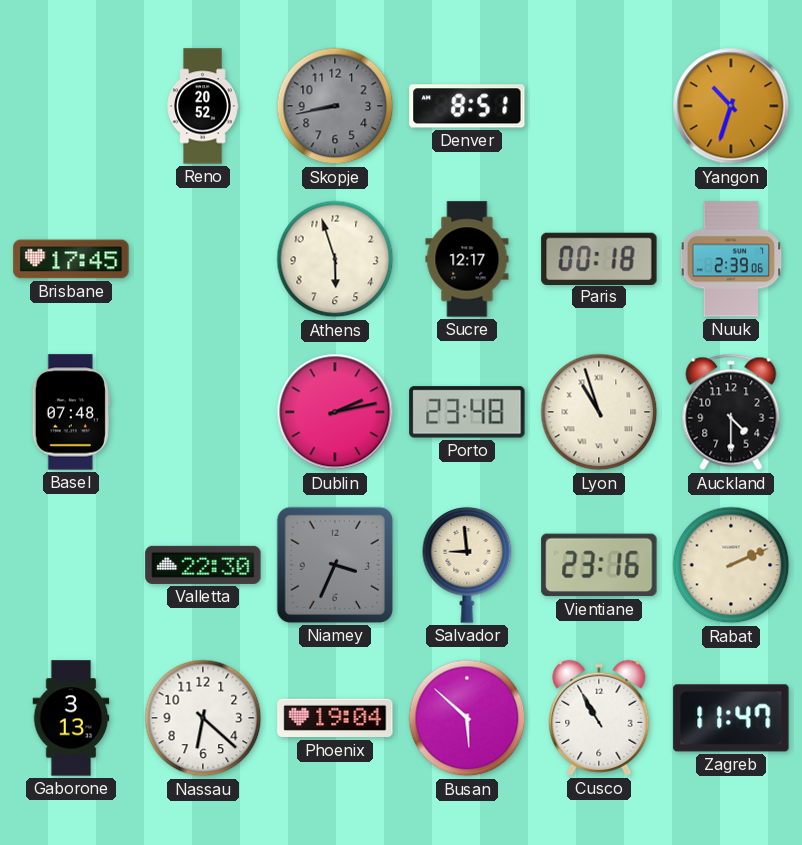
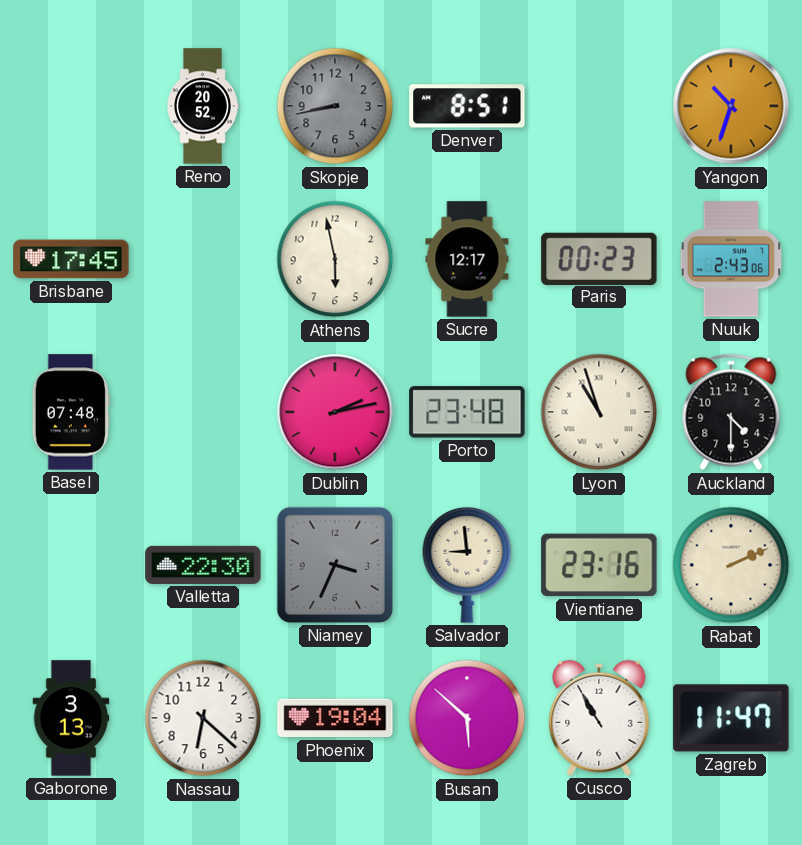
Athens: 5:57 -> 5:58
Paris: 00:18 -> 00:23
Nuuk: 2:39 -> 2:43
